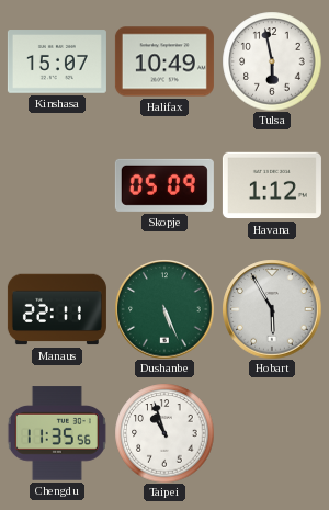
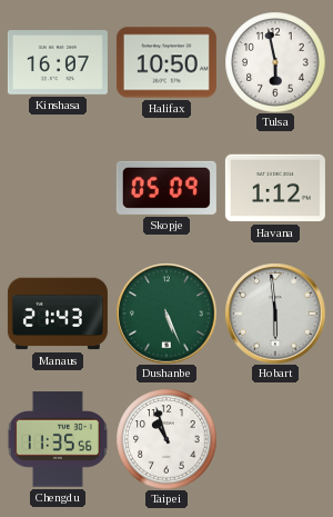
Kinshasa: 15:07 -> 16:07
Halifax: 10:49 -> 10:50
Manaus: 22:11 -> 21:43
Hobart: 5:55 -> 5:59
